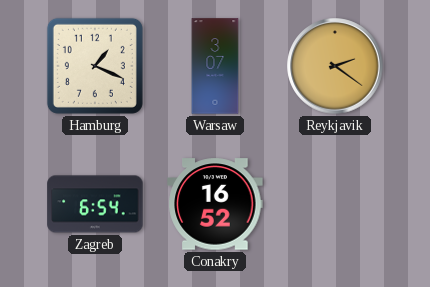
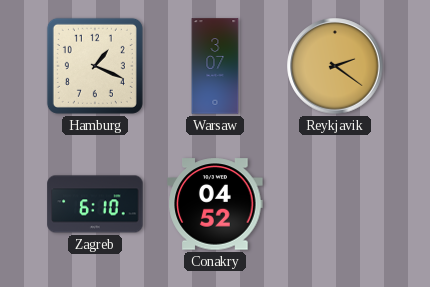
Zagreb: 6:54 -> 6:10
Conakry: 16:52 -> 04:52
